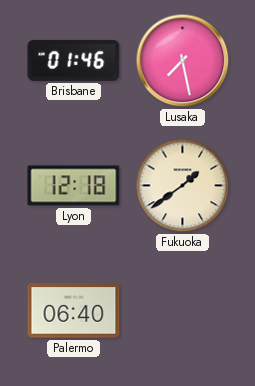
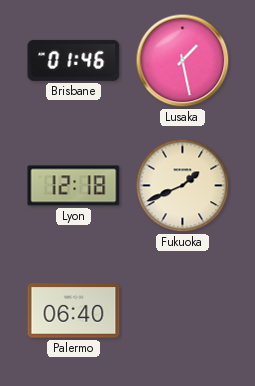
Lusaka: 7:28 -> 1:28
Fukuoka: 1:39 -> 1:41
